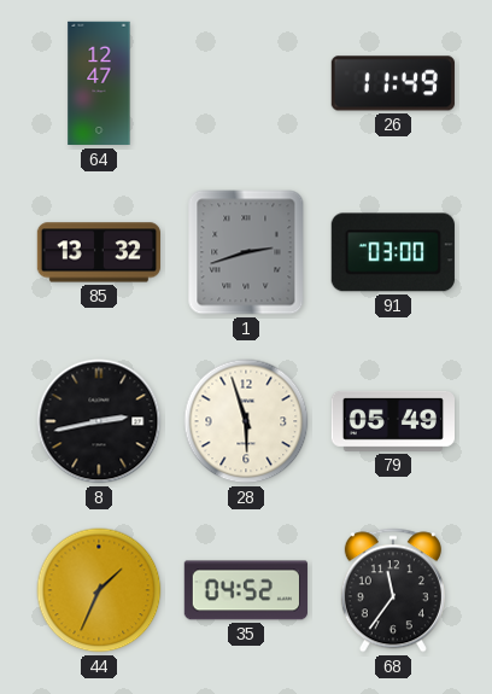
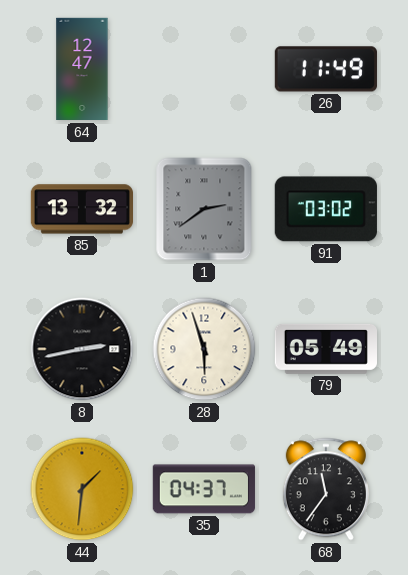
1: 2:42 -> 2:39
91: 03:00 -> 03:02
44: 1:34 -> 1:31
35: 04:52 -> 04:37
